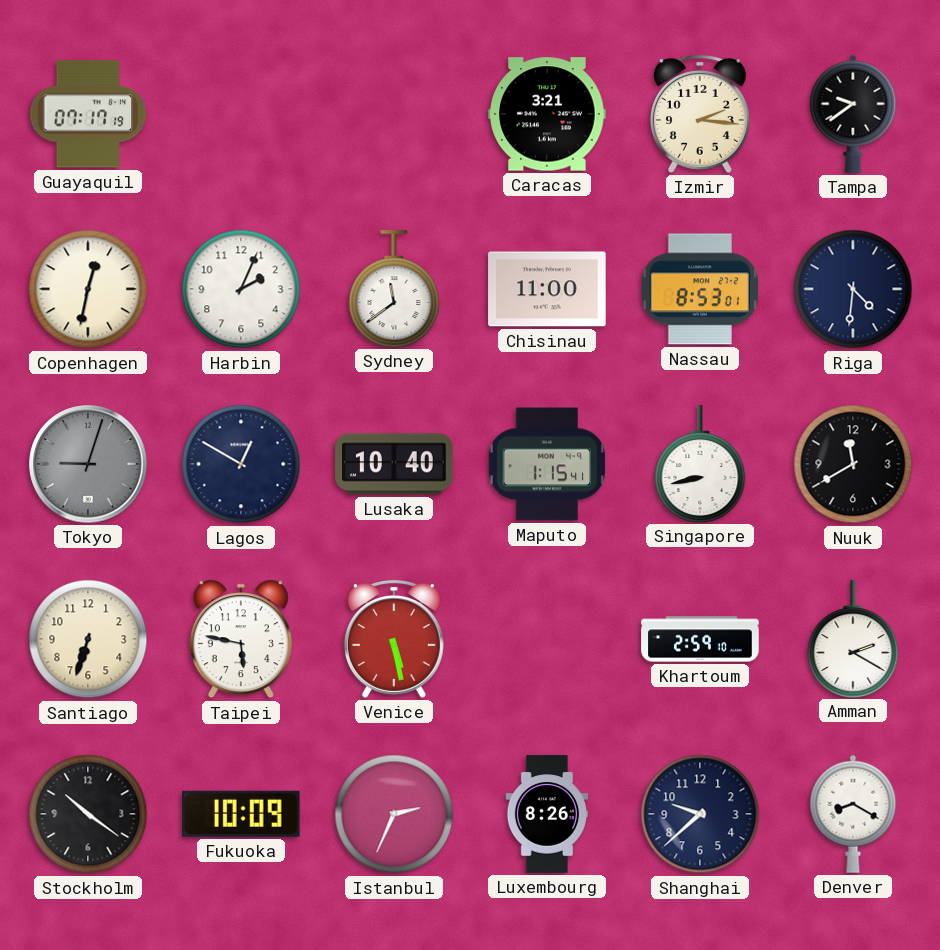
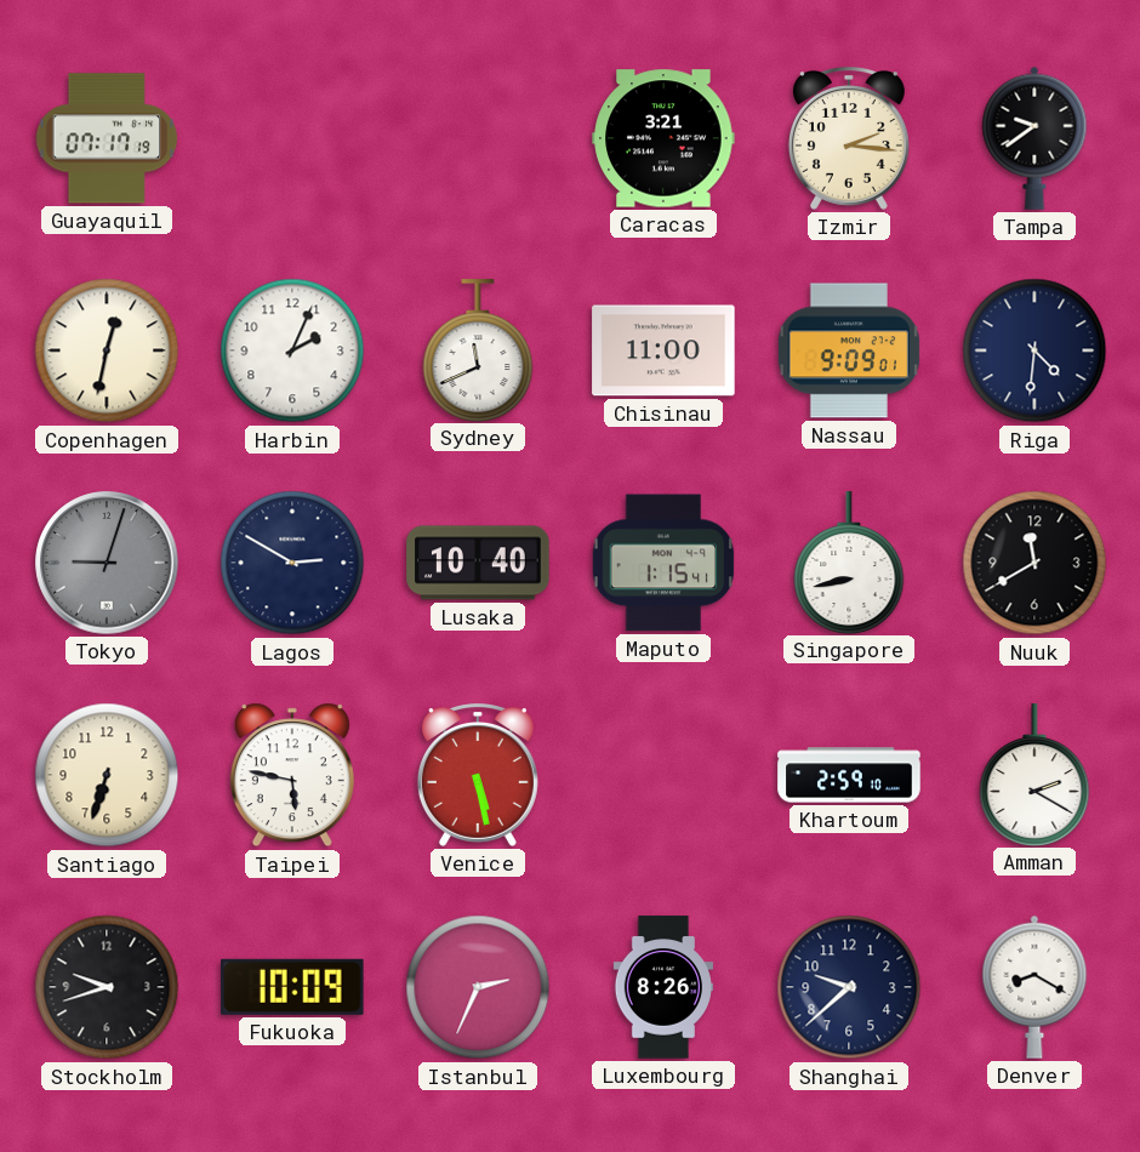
Sydney: 11:39 -> 11:41
Nassau: 8:53 -> 9:09
Lagos: 12:50 -> 2:50
Stockholm: 10:21 -> 9:42
